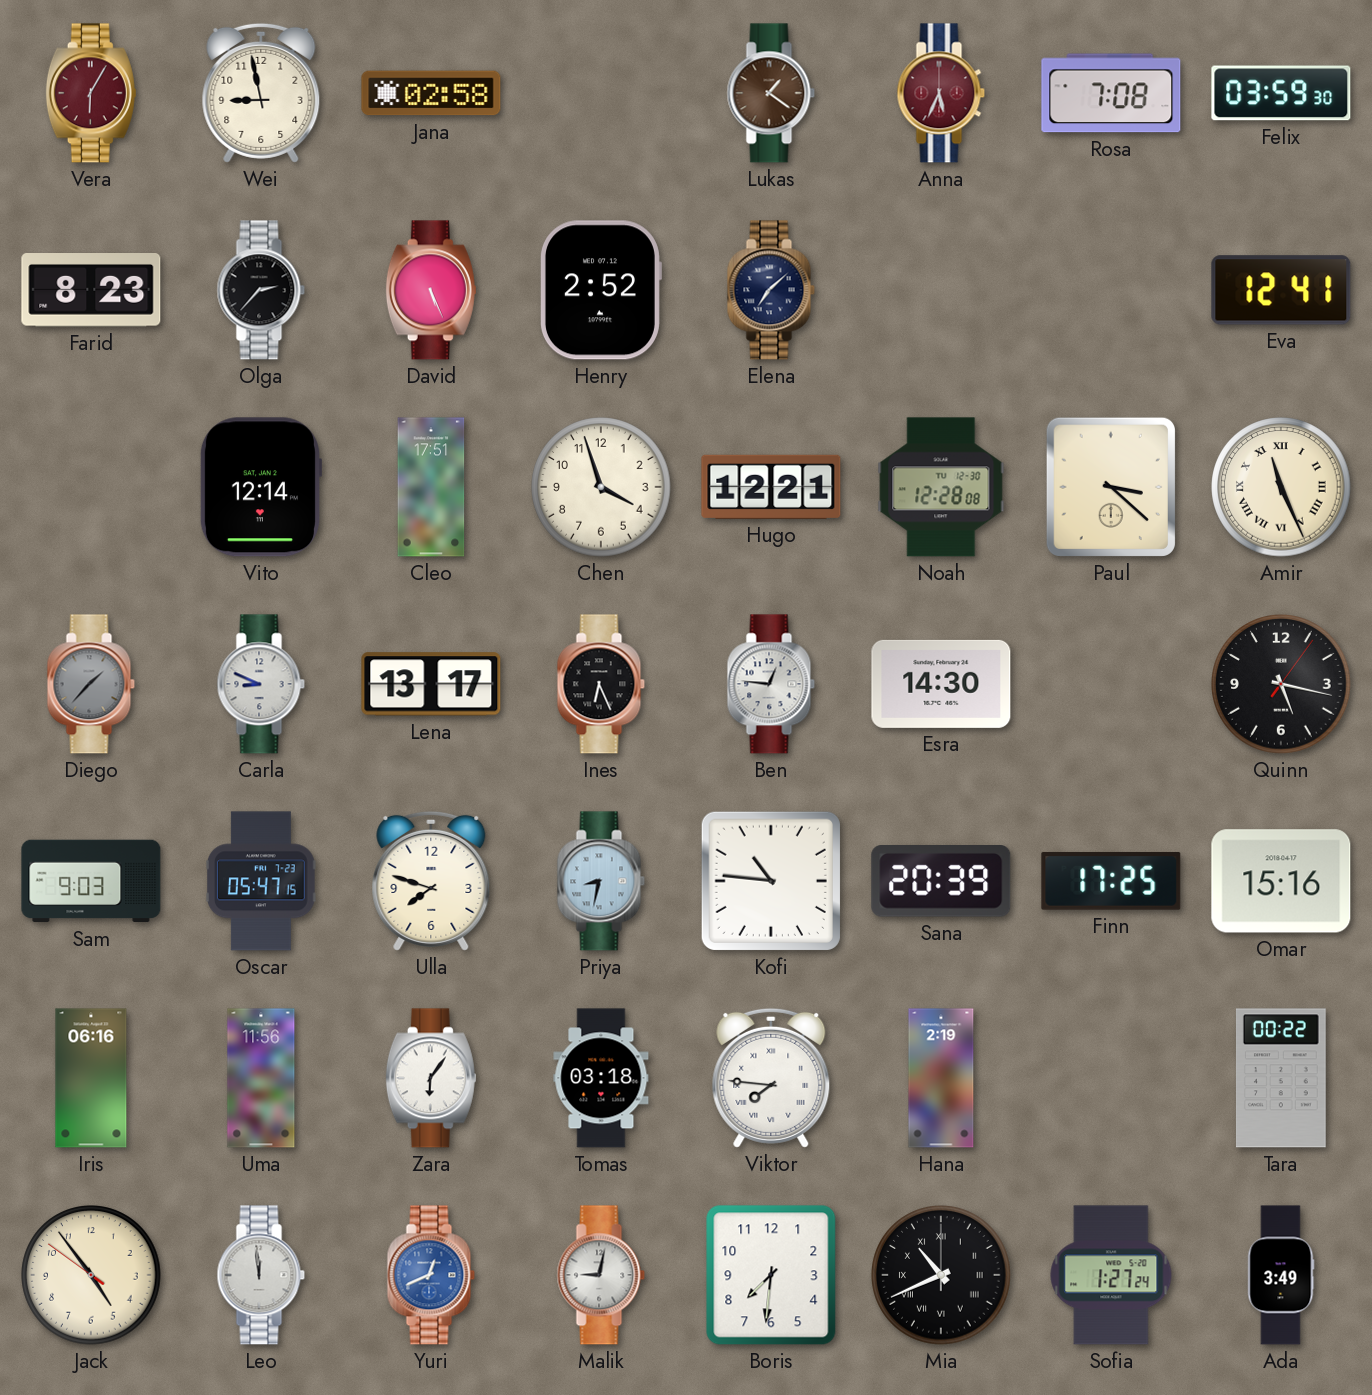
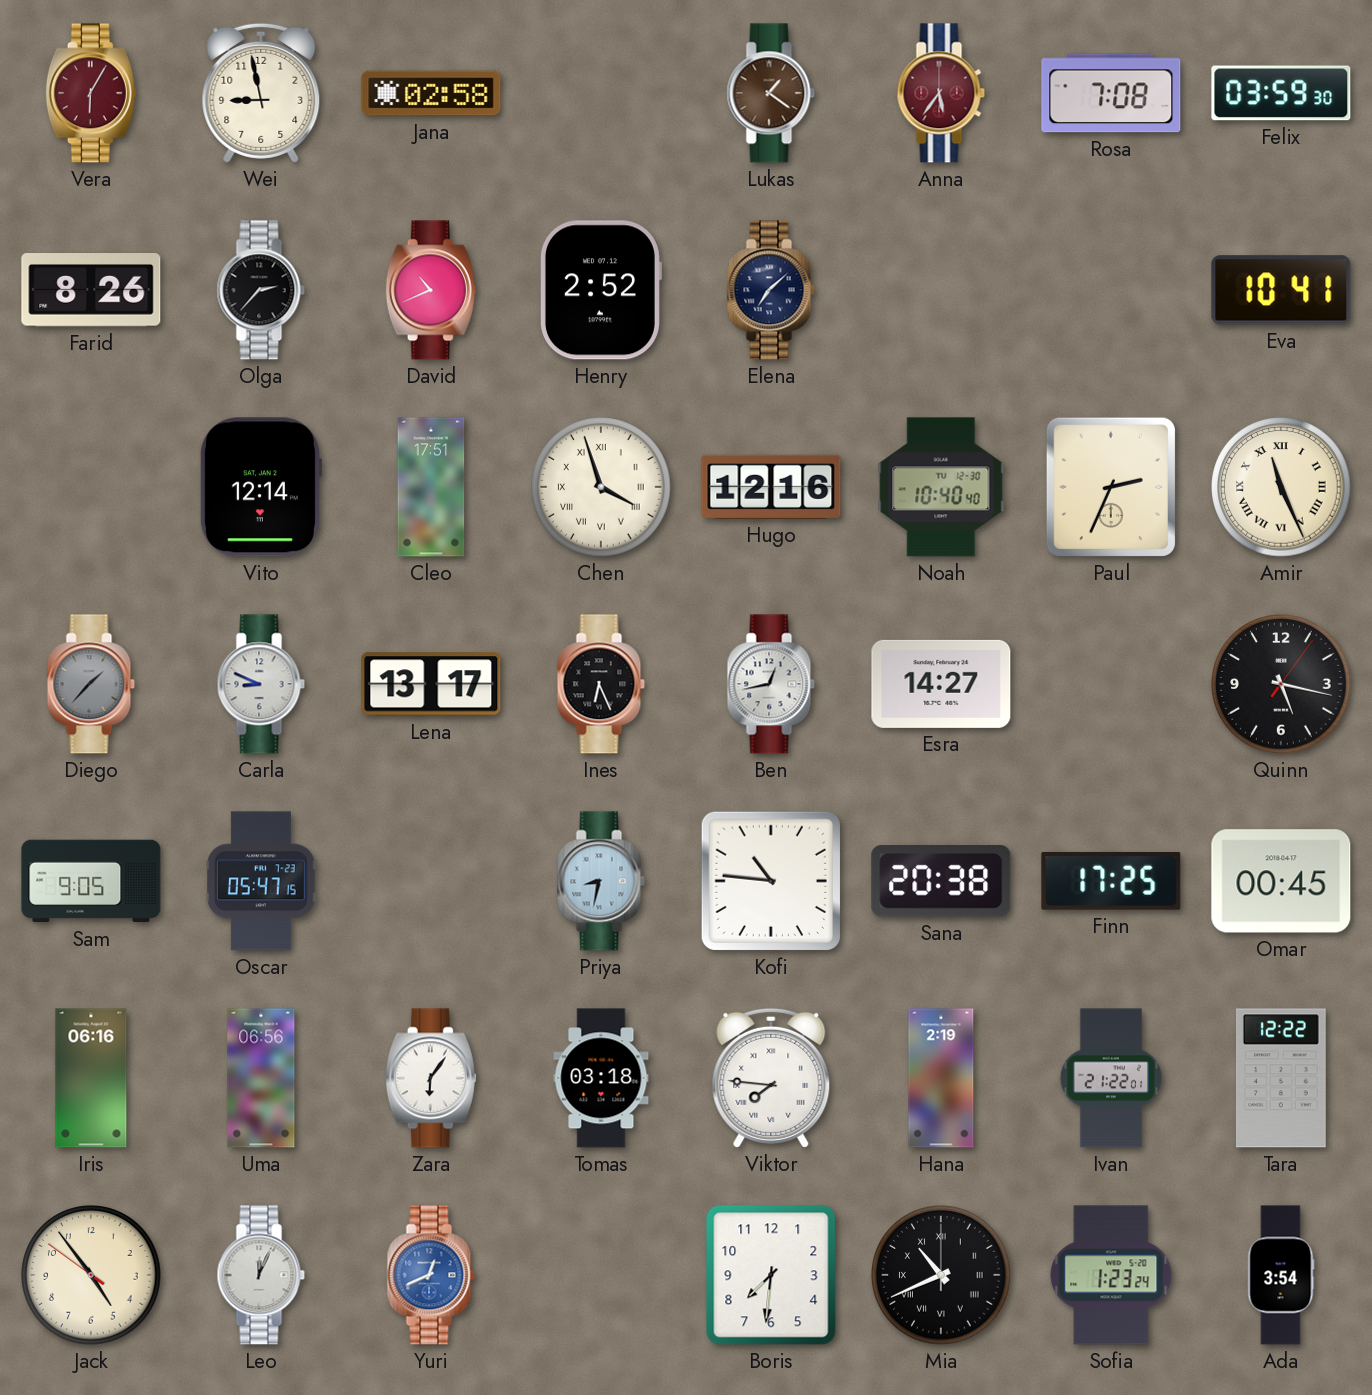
Anna: 5:34 -> 5:36
Farid: 8:23 -> 8:26
David: 5:26 -> 10:41
Eva: 12:41 -> 10:41
Chen numerals: Arabic -> Roman
Hugo: 12:21 -> 12:16
Noah: 12:28 -> 10:40
Paul: 3:22 -> 2:34
Ben: 12:46 -> 12:43
Esra: 14:30 -> 14:27
Sam: 9:03 -> 9:05
Ulla: 7:48 -> none
Sana: 20:39 -> 20:38
Omar: 15:16 -> 00:45
Uma: 11:56 -> 06:56
Ivan: none -> 21:22
Tara: 00:22 -> 12:22
Leo: 11:59 -> 12:04
Malik: 9:02 -> none
Sofia: 1:27 -> 1:23
Ada: 3:49 -> 3:54
